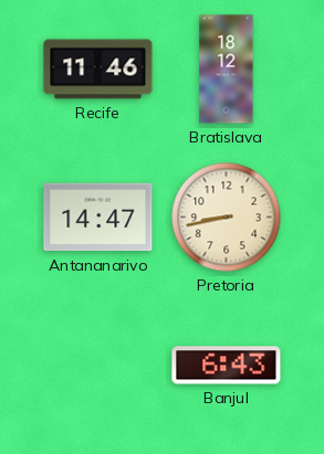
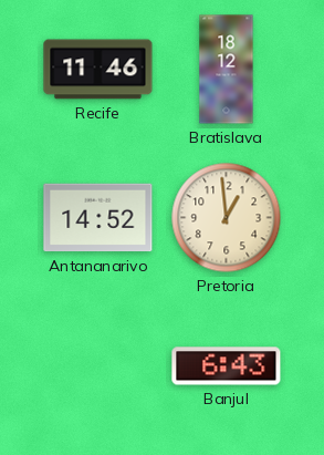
Antananarivo: 14:47 -> 14:52
Pretoria: 8:43 -> 12:59
